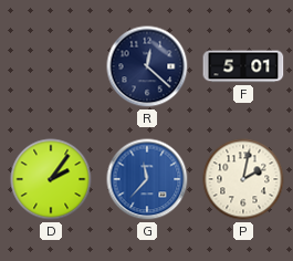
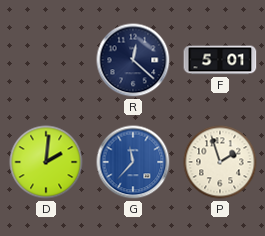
D: 2:06 -> 2:01
P: 2:02 -> 1:57
